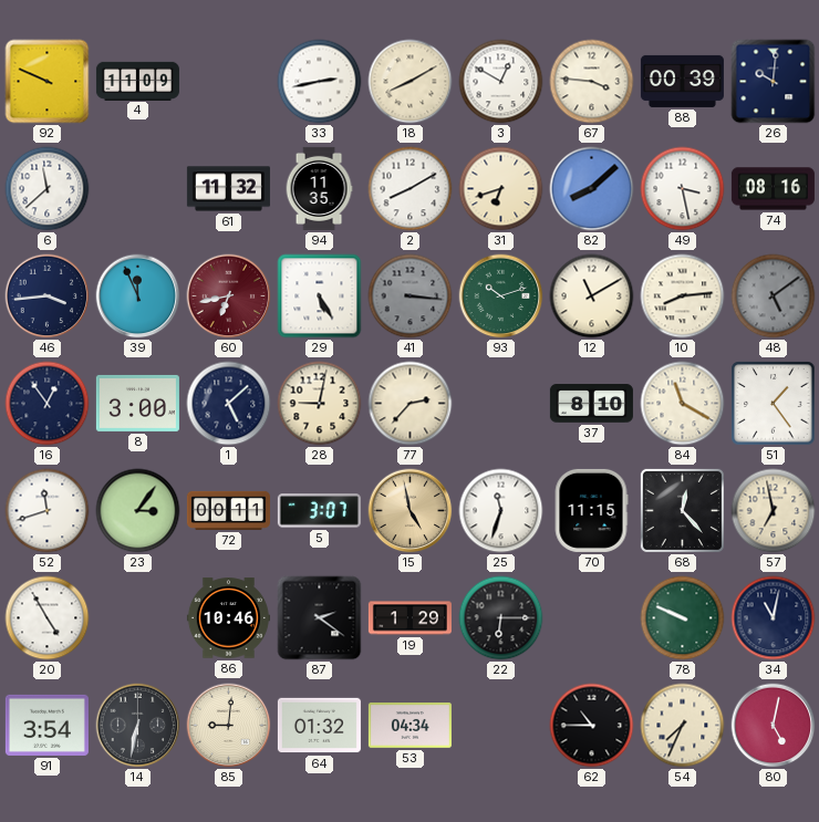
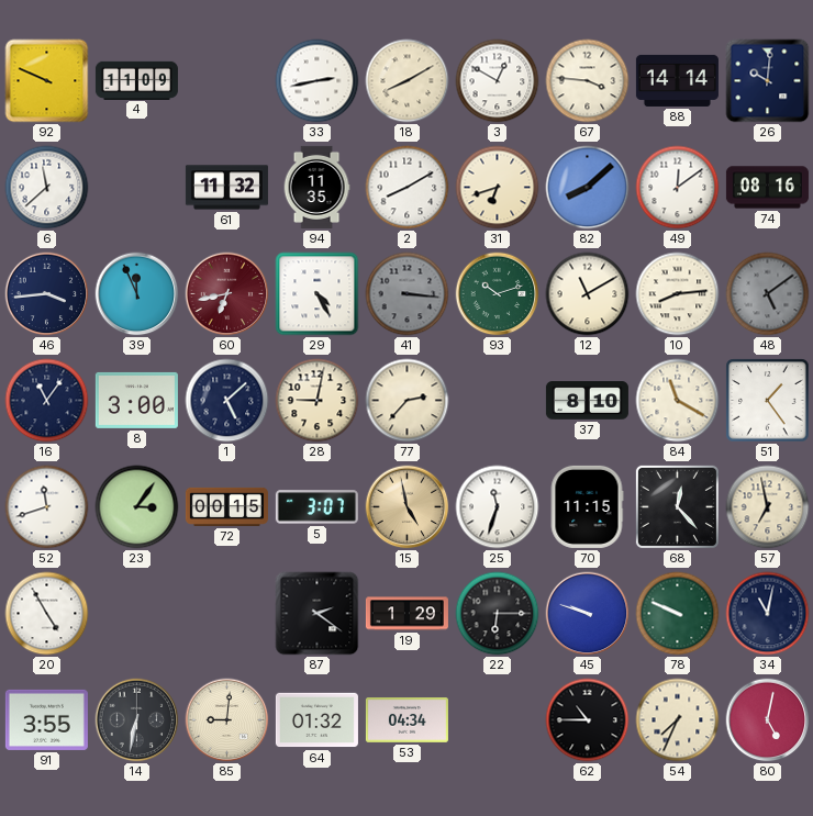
88: 00:39 -> 14:14
49: 3:28 -> 12:09
29: 5:25 -> 4:25
16: 12:54 -> 11:06
72: 00:11 -> 00:15
86: 10:46 -> none
45: none -> 9:48
91: 3:54 -> 3:55
